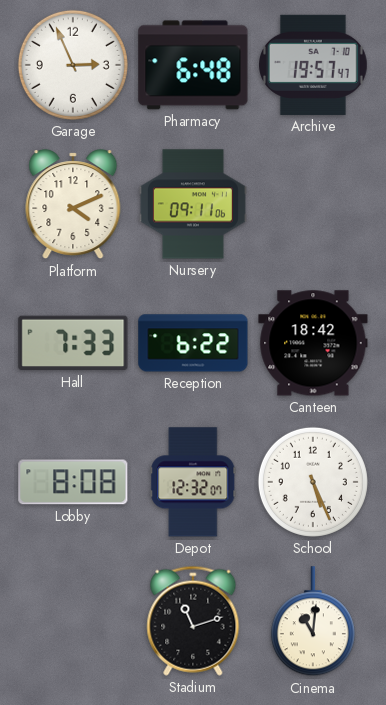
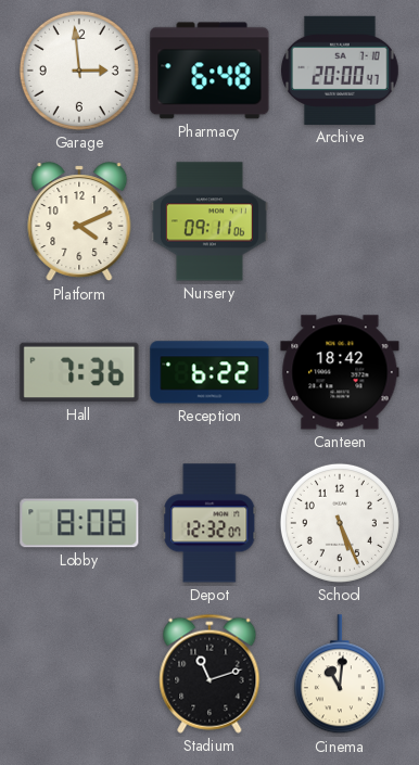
Garage: 2:56 -> 2:59
Archive: 19:57 -> 20:00
Hall: 7:33 -> 7:36
